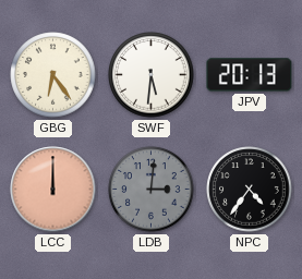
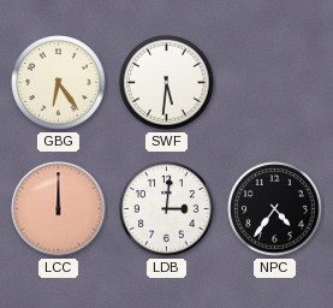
JPV: 20:13 -> none
LDB dial: grey -> white
